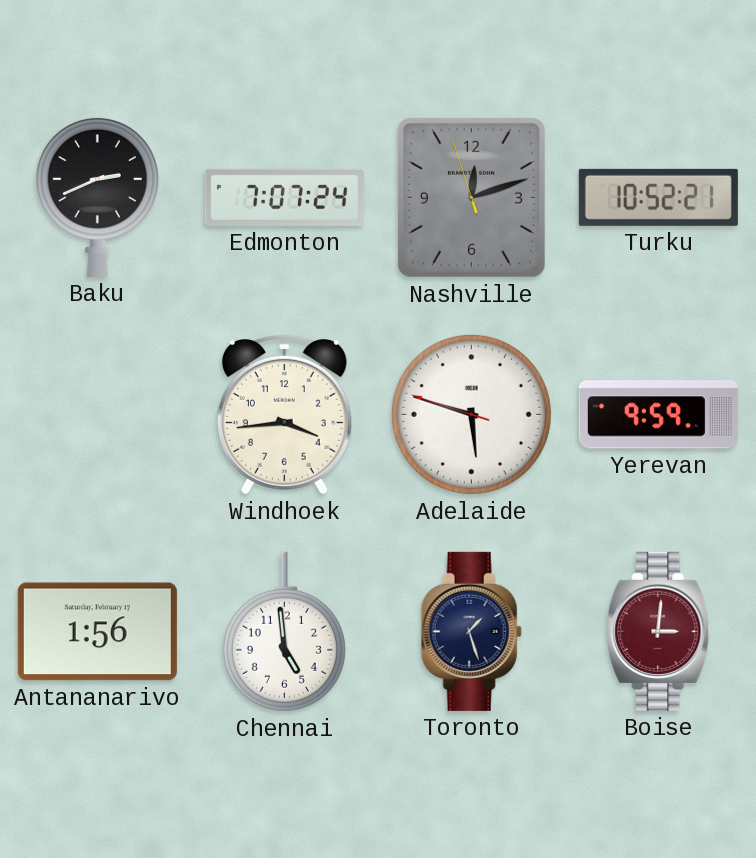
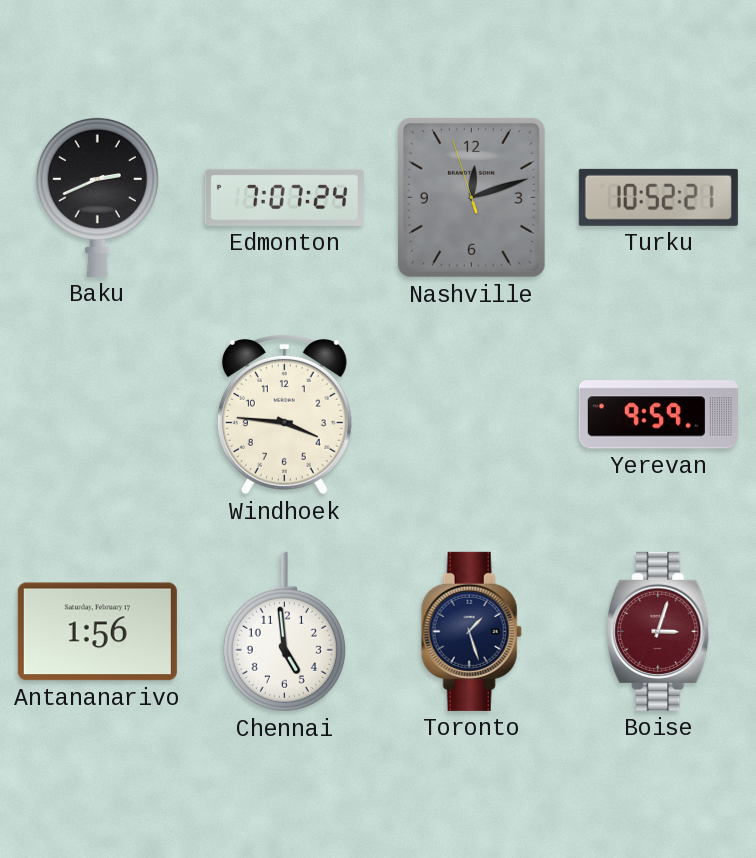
Windhoek: 3:44 -> 3:46
Adelaide: 5:47 -> none
Boise: 3:01 -> 3:03
